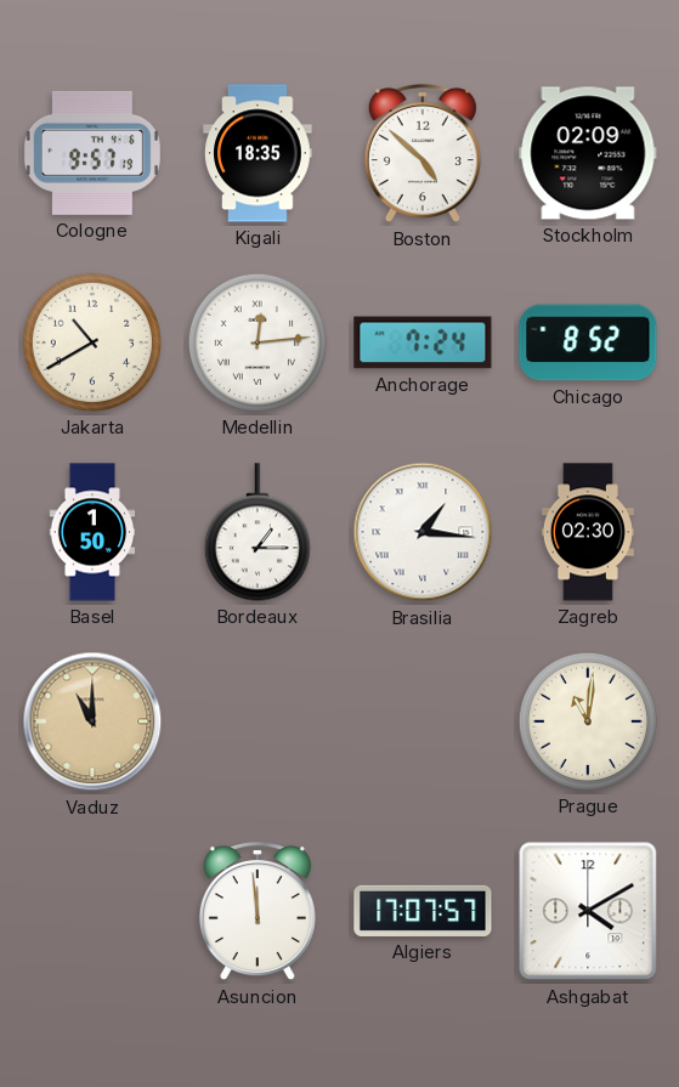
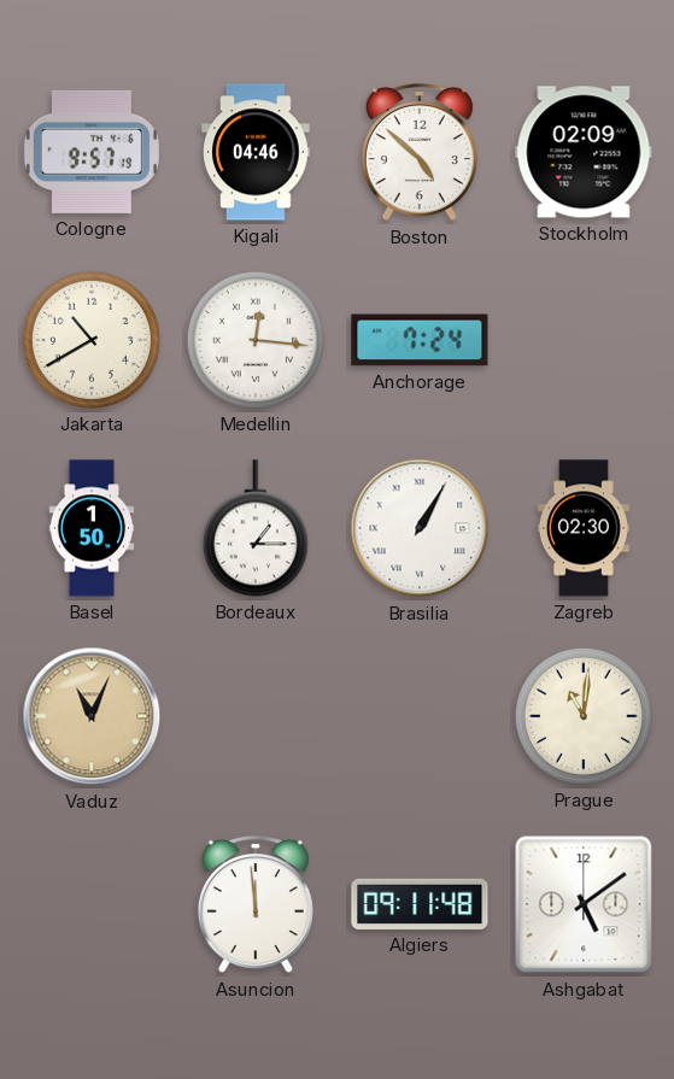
Kigali: 18:35 -> 04:46
Medellin: 12:14 -> 12:16
Chicago: 8:52 -> none
Brasilia: 1:16 -> 1:05
Vaduz: 11:00 -> 11:04
Algiers: 17:07 -> 09:11
Ashgabat: 4:10 -> 5:09
